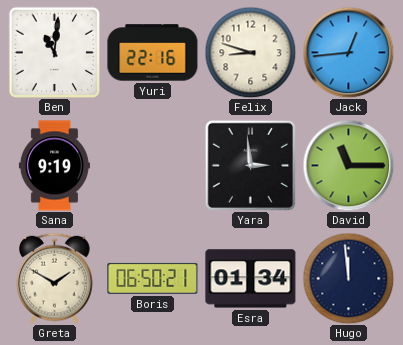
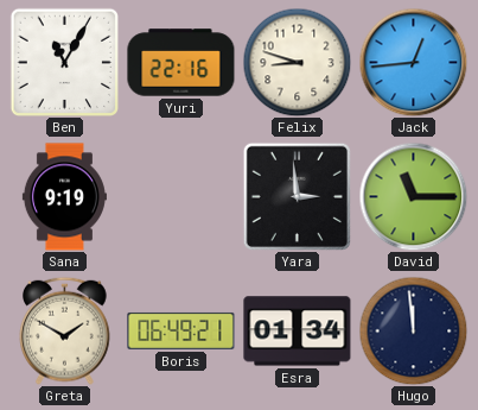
Ben: 11:01 -> 11:05
Boris: 06:50 -> 06:49
